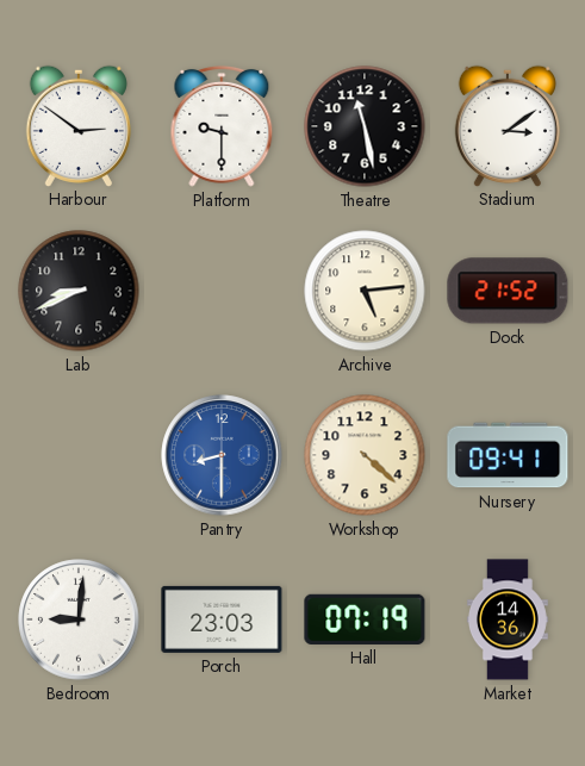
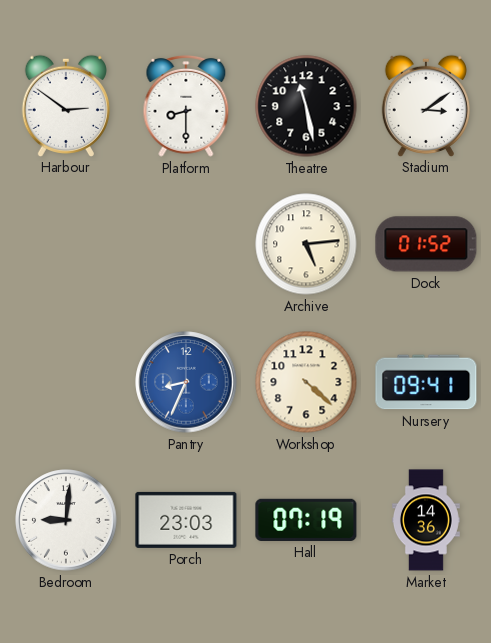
Platform: 9:30 -> 8:30
Lab: 8:41 -> none
Dock: 21:52 -> 01:52
Pantry: 8:30 -> 8:34
